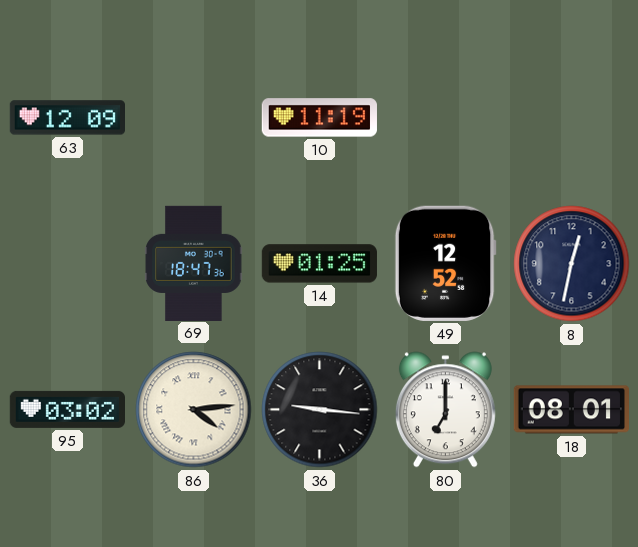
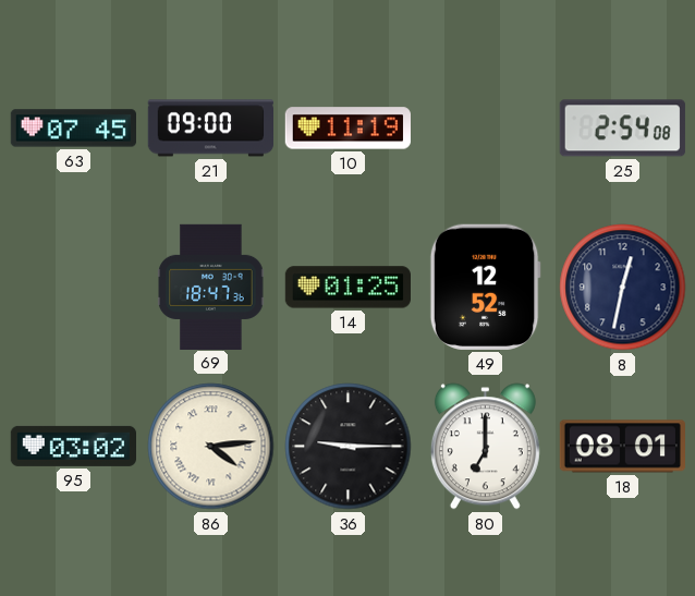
63: 12:09 -> 07:45
21: none -> 09:00
25: none -> 2:54
36: 9:16 -> 9:15
